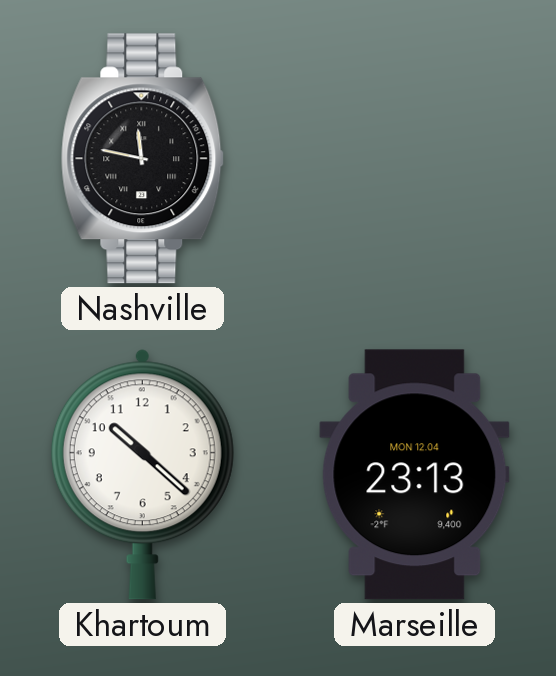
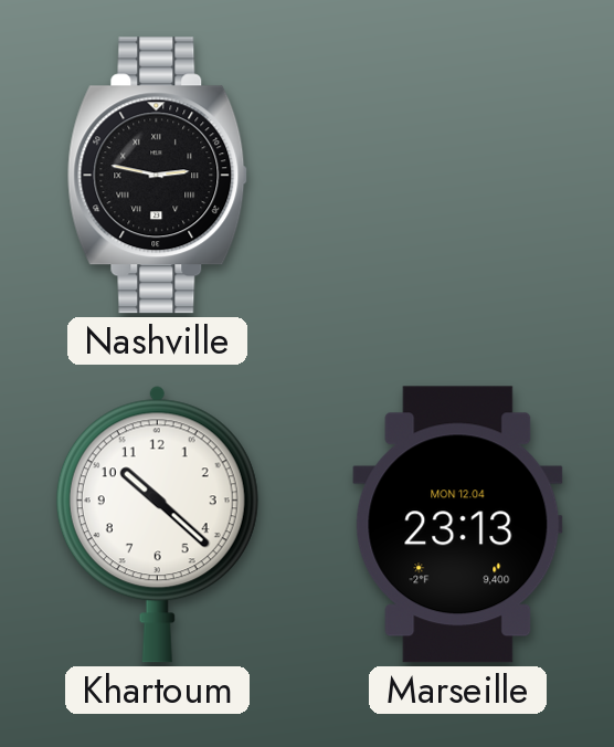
Nashville: 11:47 -> 2:47
